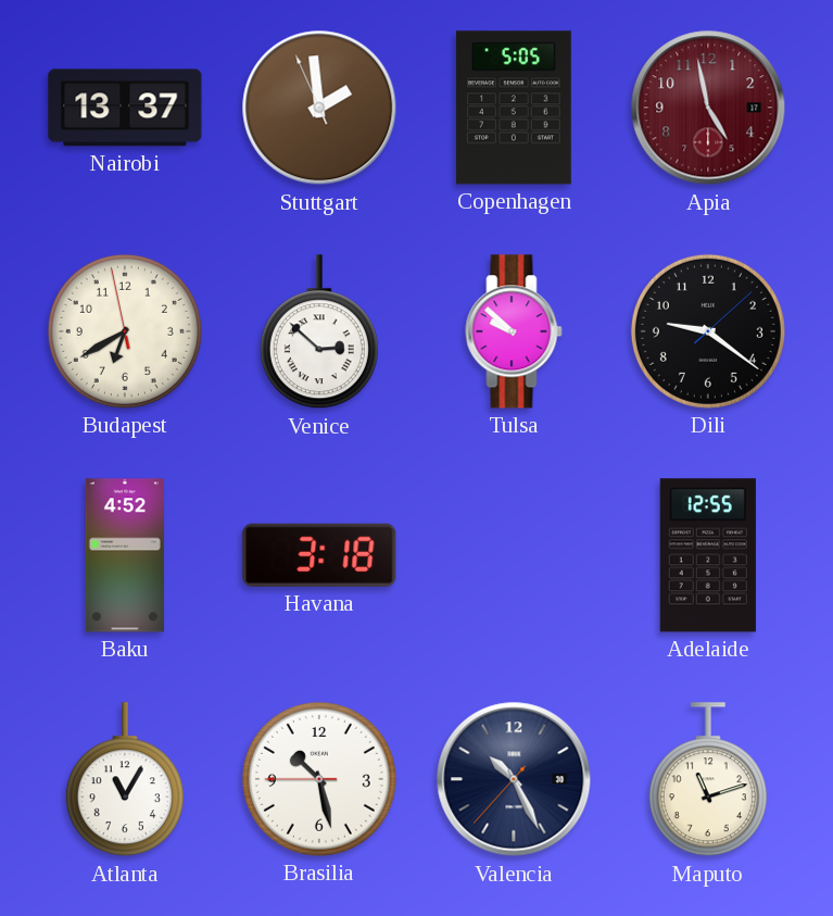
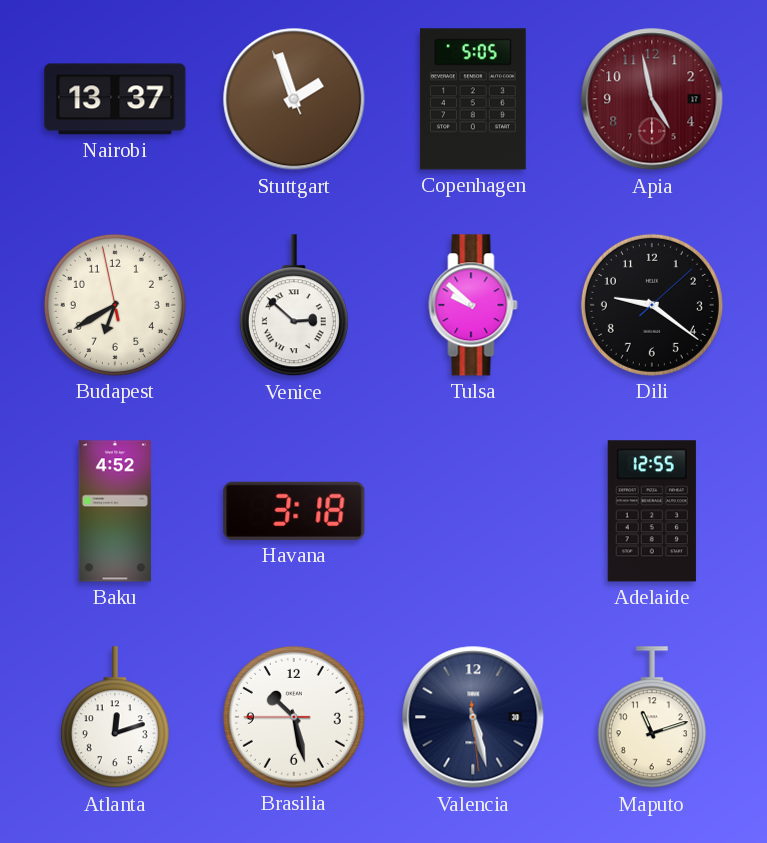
Stuttgart: 1:58 -> 1:56
Atlanta: 11:05 -> 12:12
Valencia: 10:25 -> 5:27
